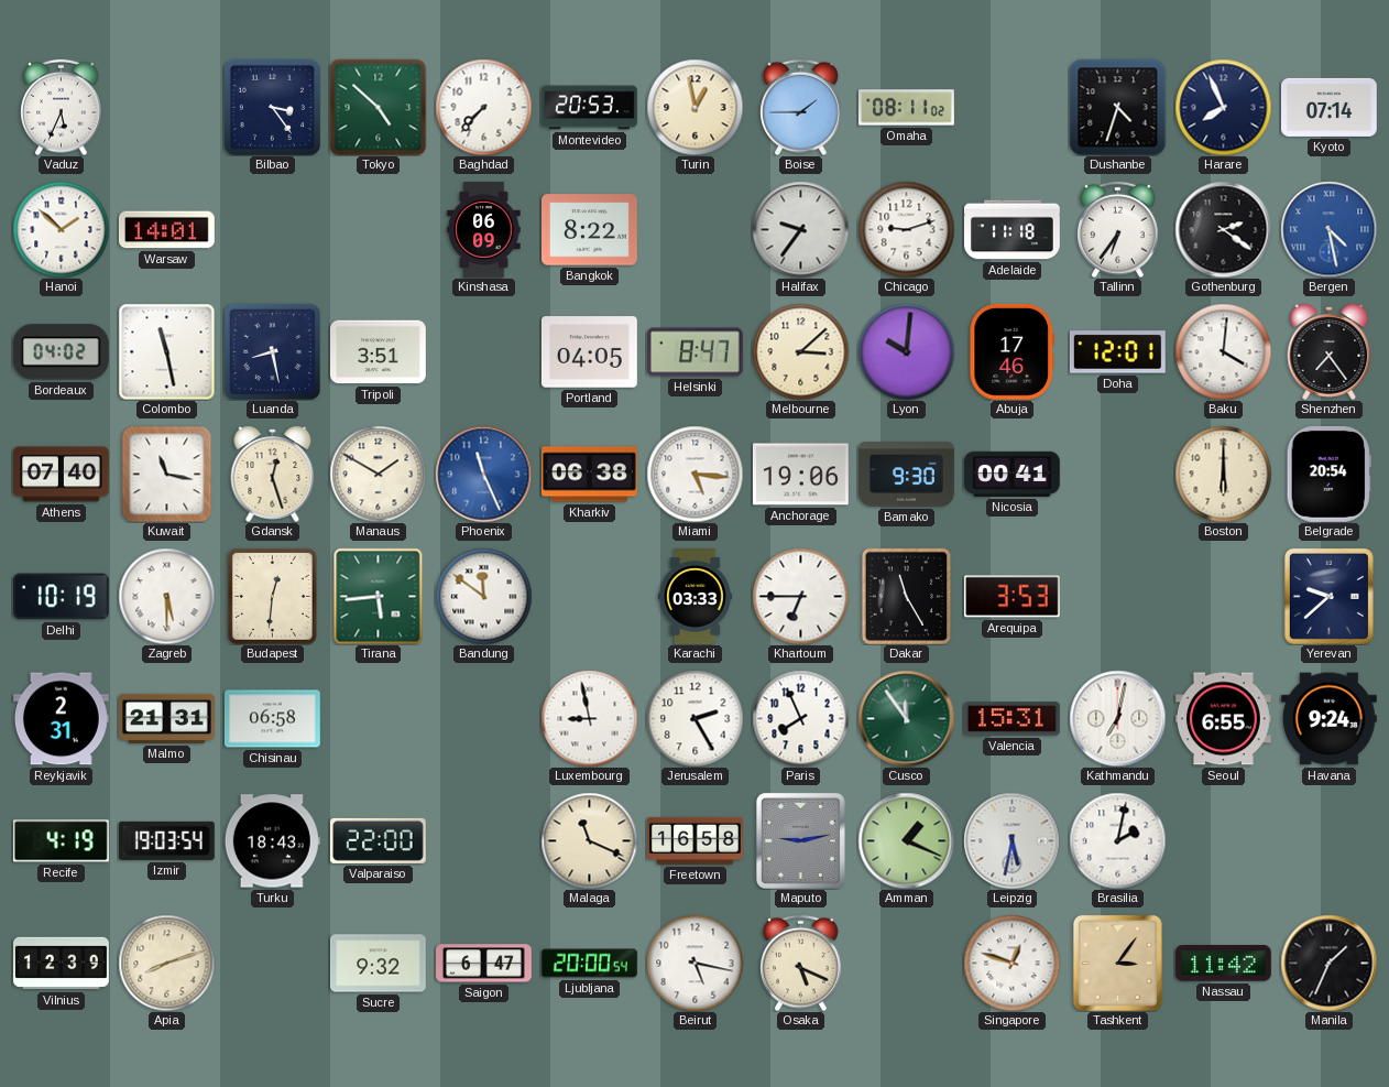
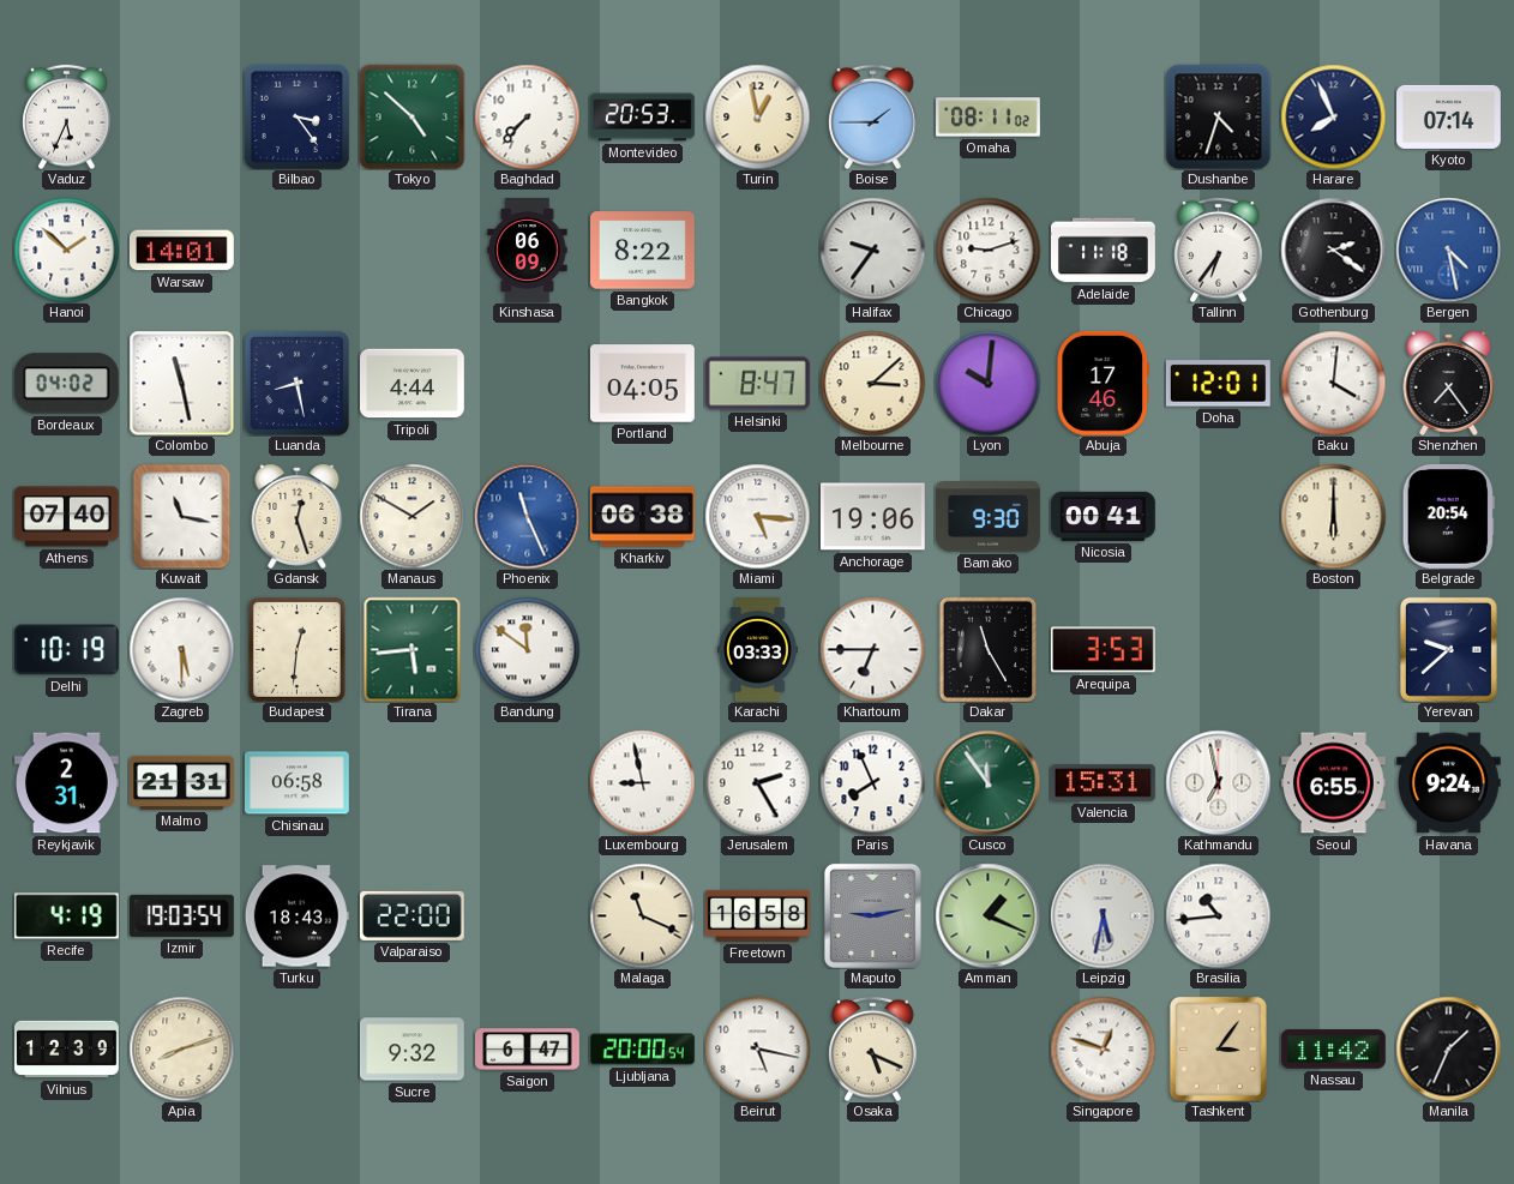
Tripoli: 3:51 -> 4:44
Kathmandu: 7:02 -> 6:58
Brasilia: 2:02 -> 10:44
